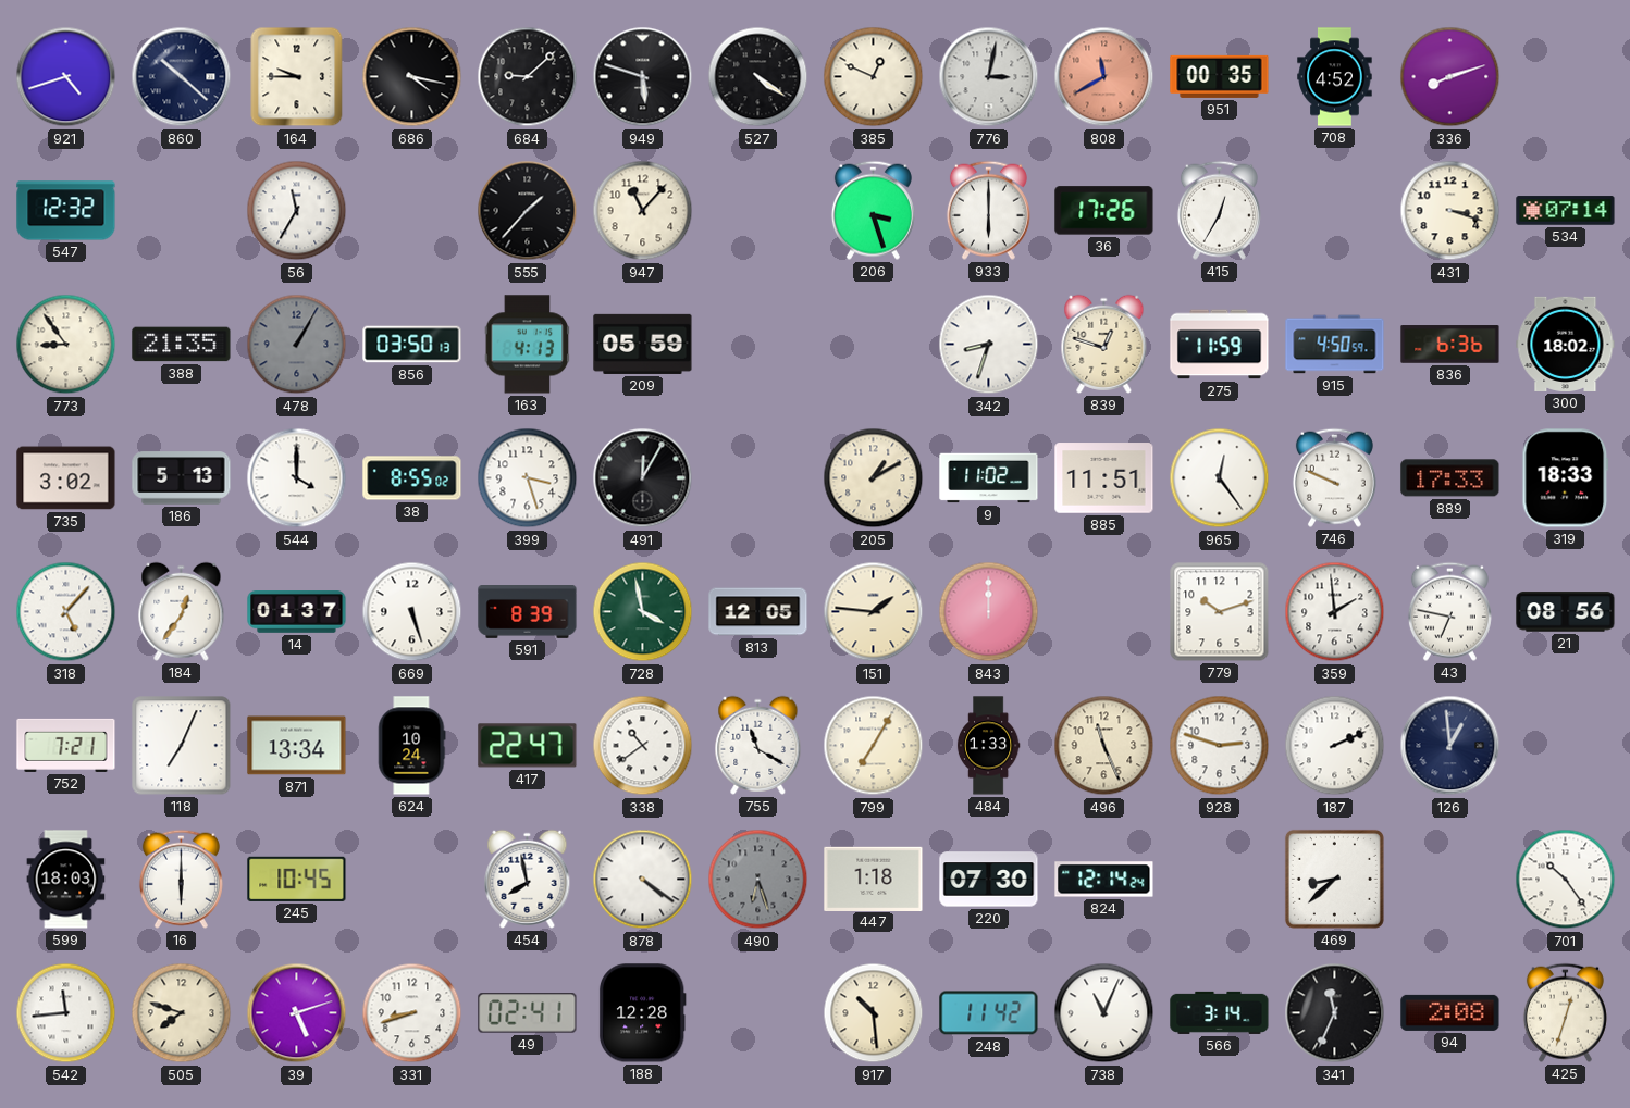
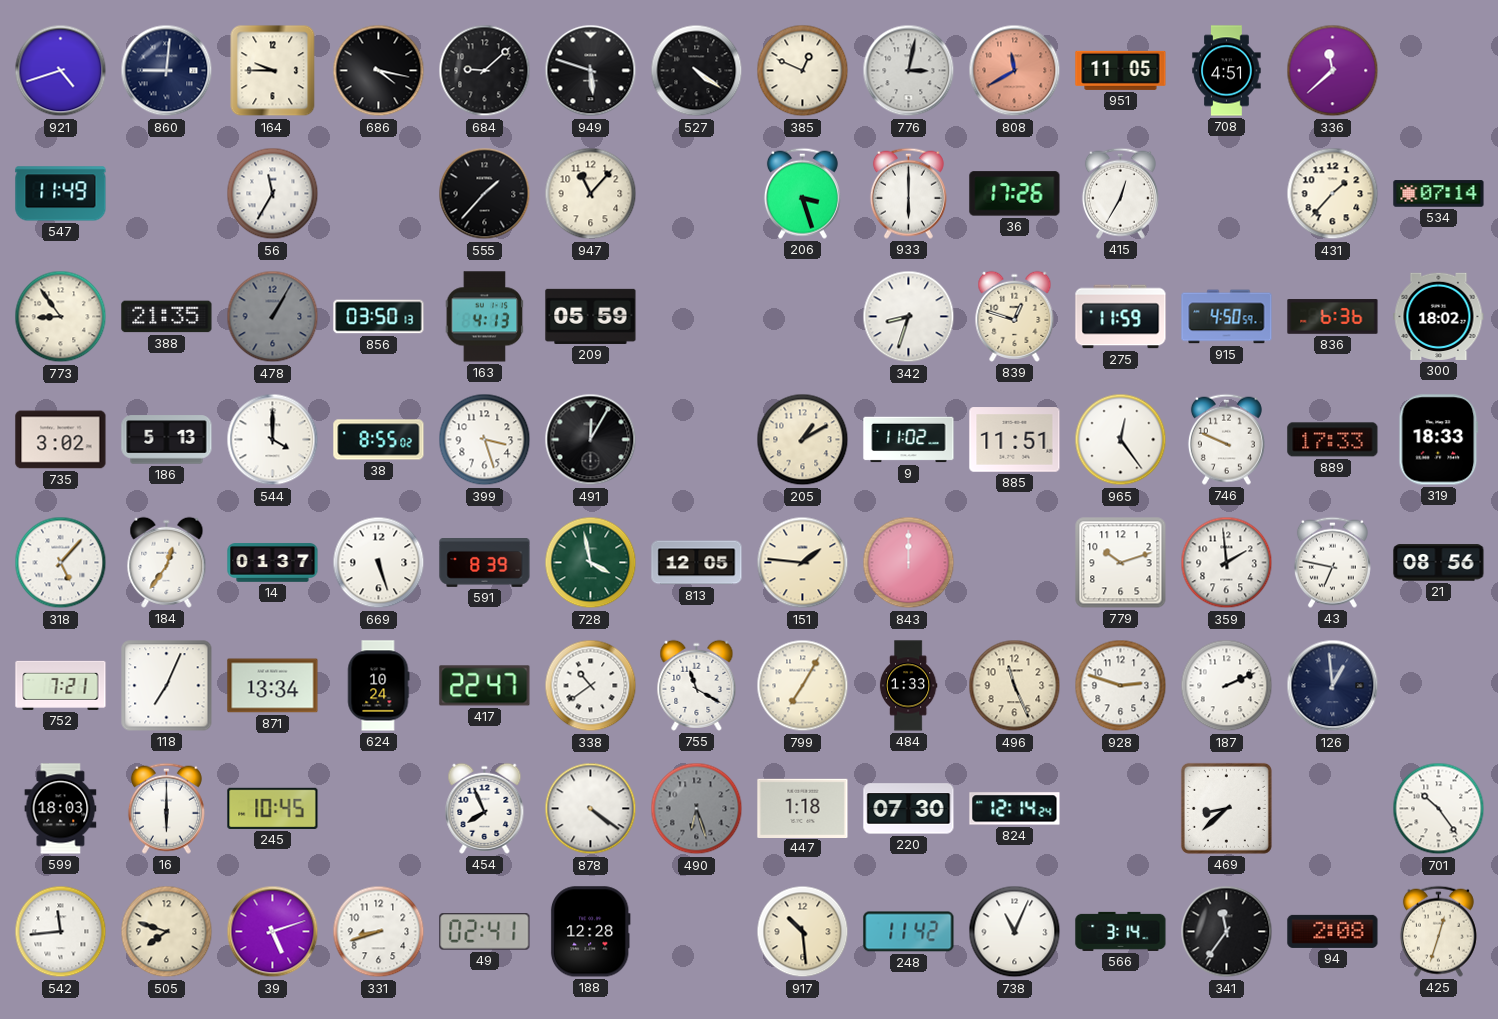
860: 10:22 -> 9:01
951: 00:35 -> 11:05
708: 4:52 -> 4:51
336: 8:12 -> 11:38
547: 12:32 -> 11:49
431: 3:18 -> 1:37
454: 7:58 -> 7:56
341: 11:34 -> 11:36
